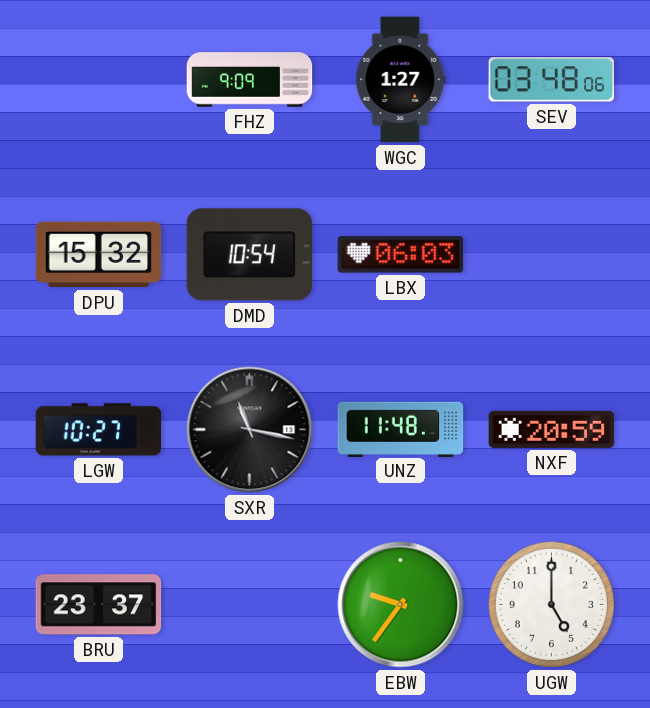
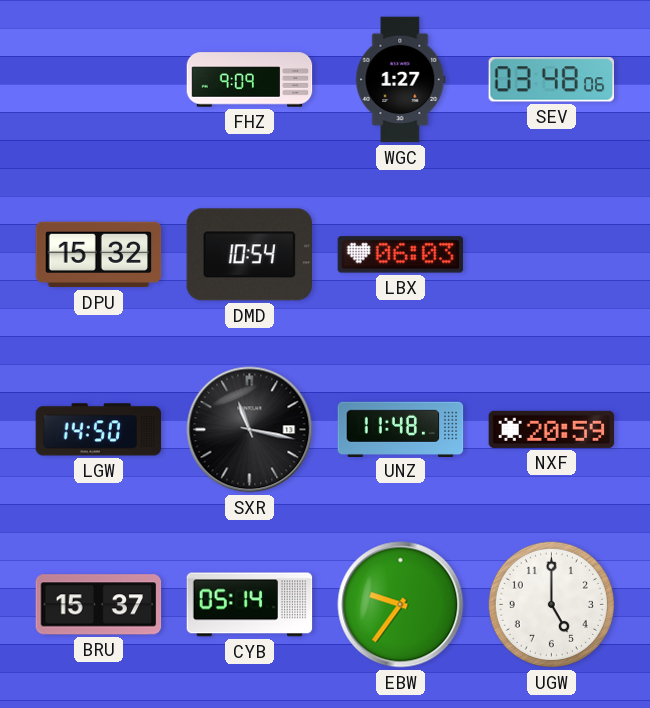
LGW: 10:27 -> 14:50
BRU: 23:37 -> 15:37
CYB: none -> 05:14
